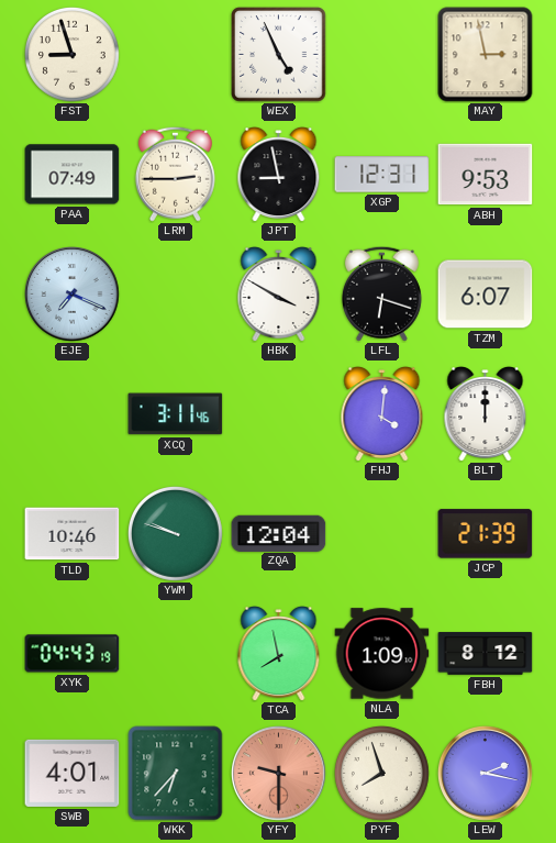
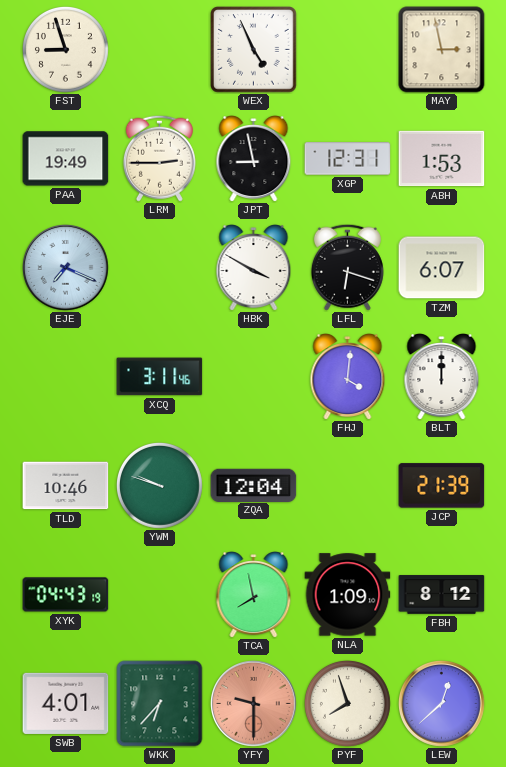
PAA: 07:49 -> 19:49
ABH: 9:53 -> 1:53
LEW: 2:17 -> 12:38
